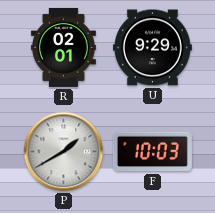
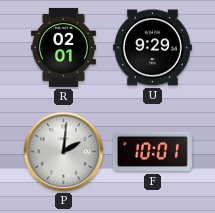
P: 1:40 -> 2:01
F: 10:03 -> 10:01
